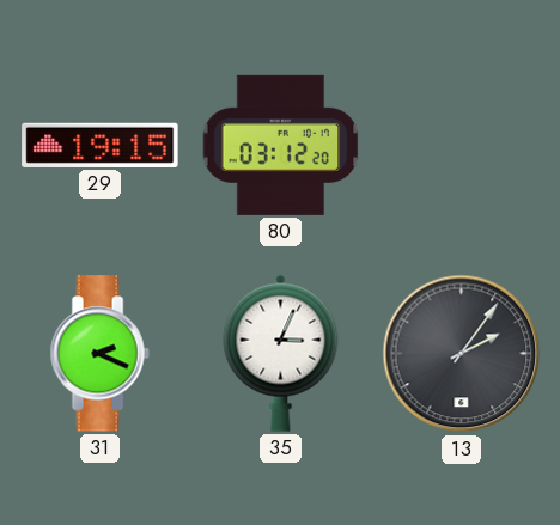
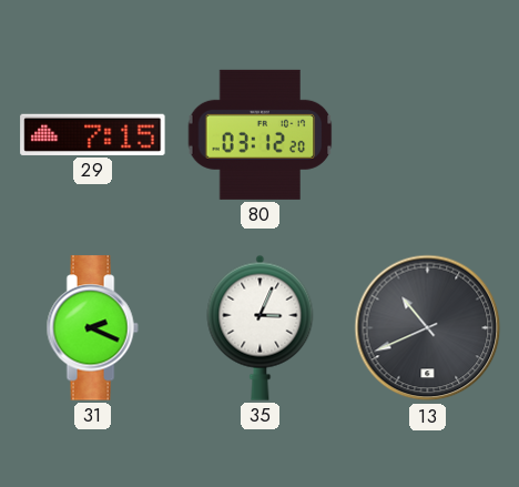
29: 19:15 -> 7:15
13: 2:06 -> 10:41
